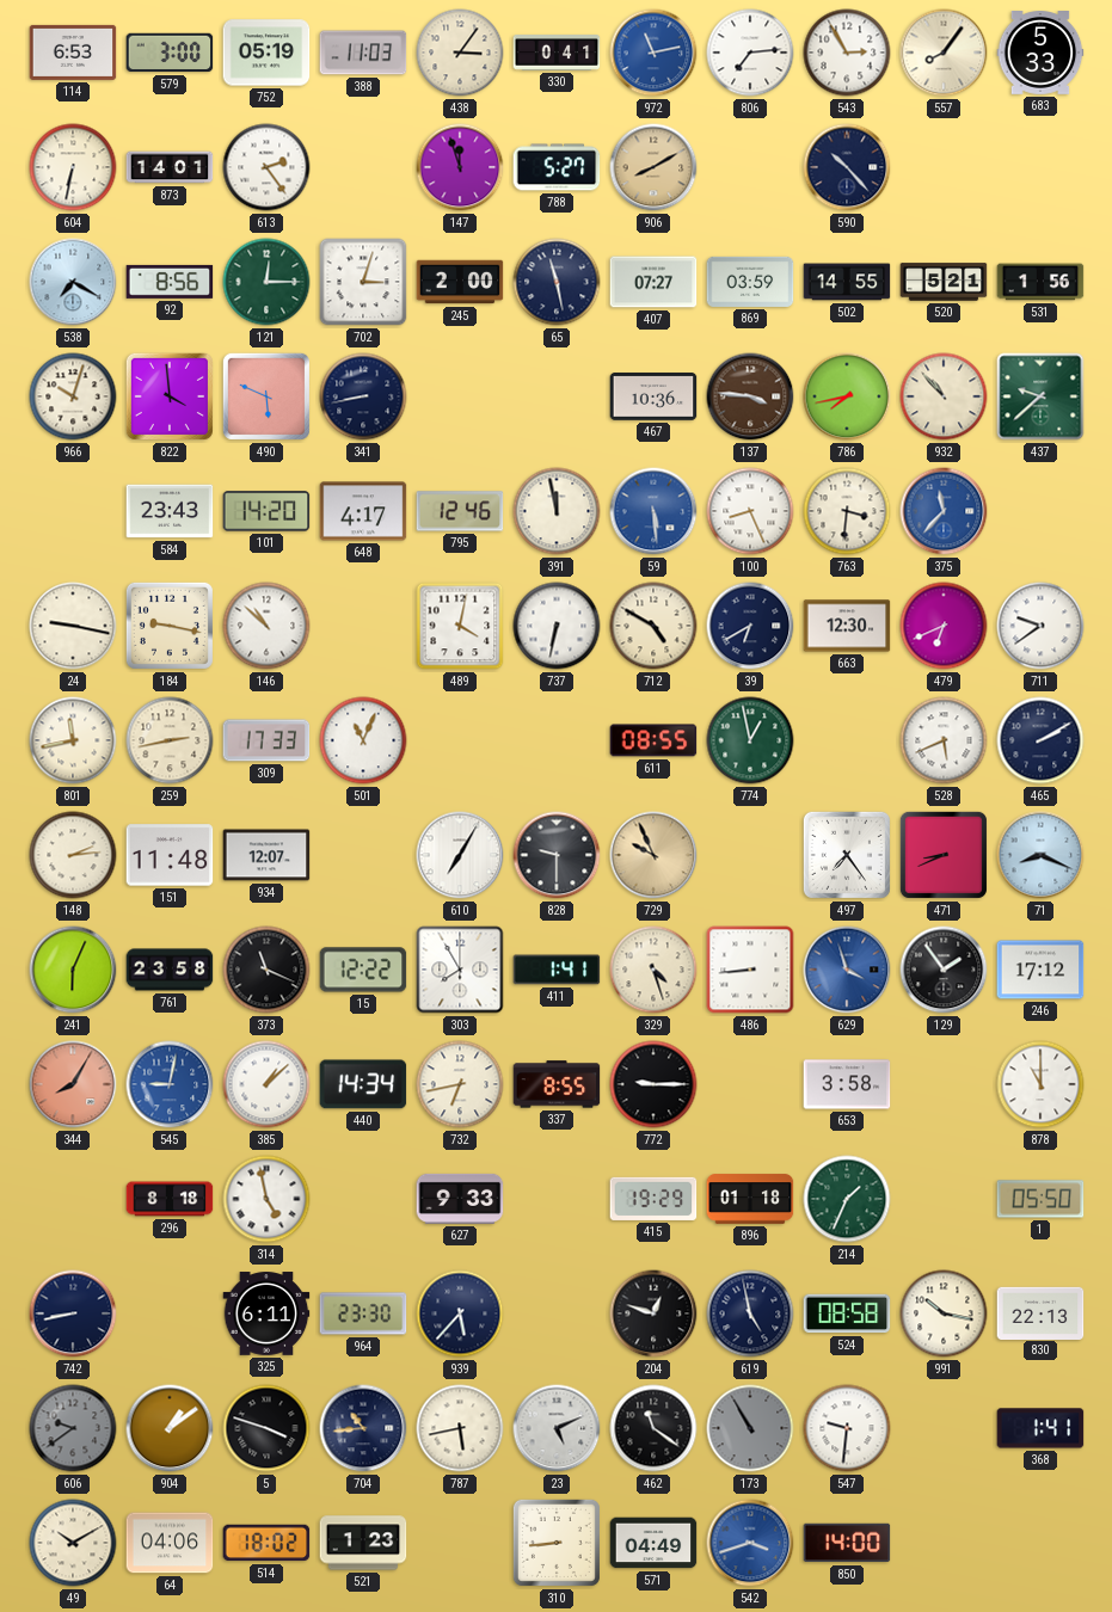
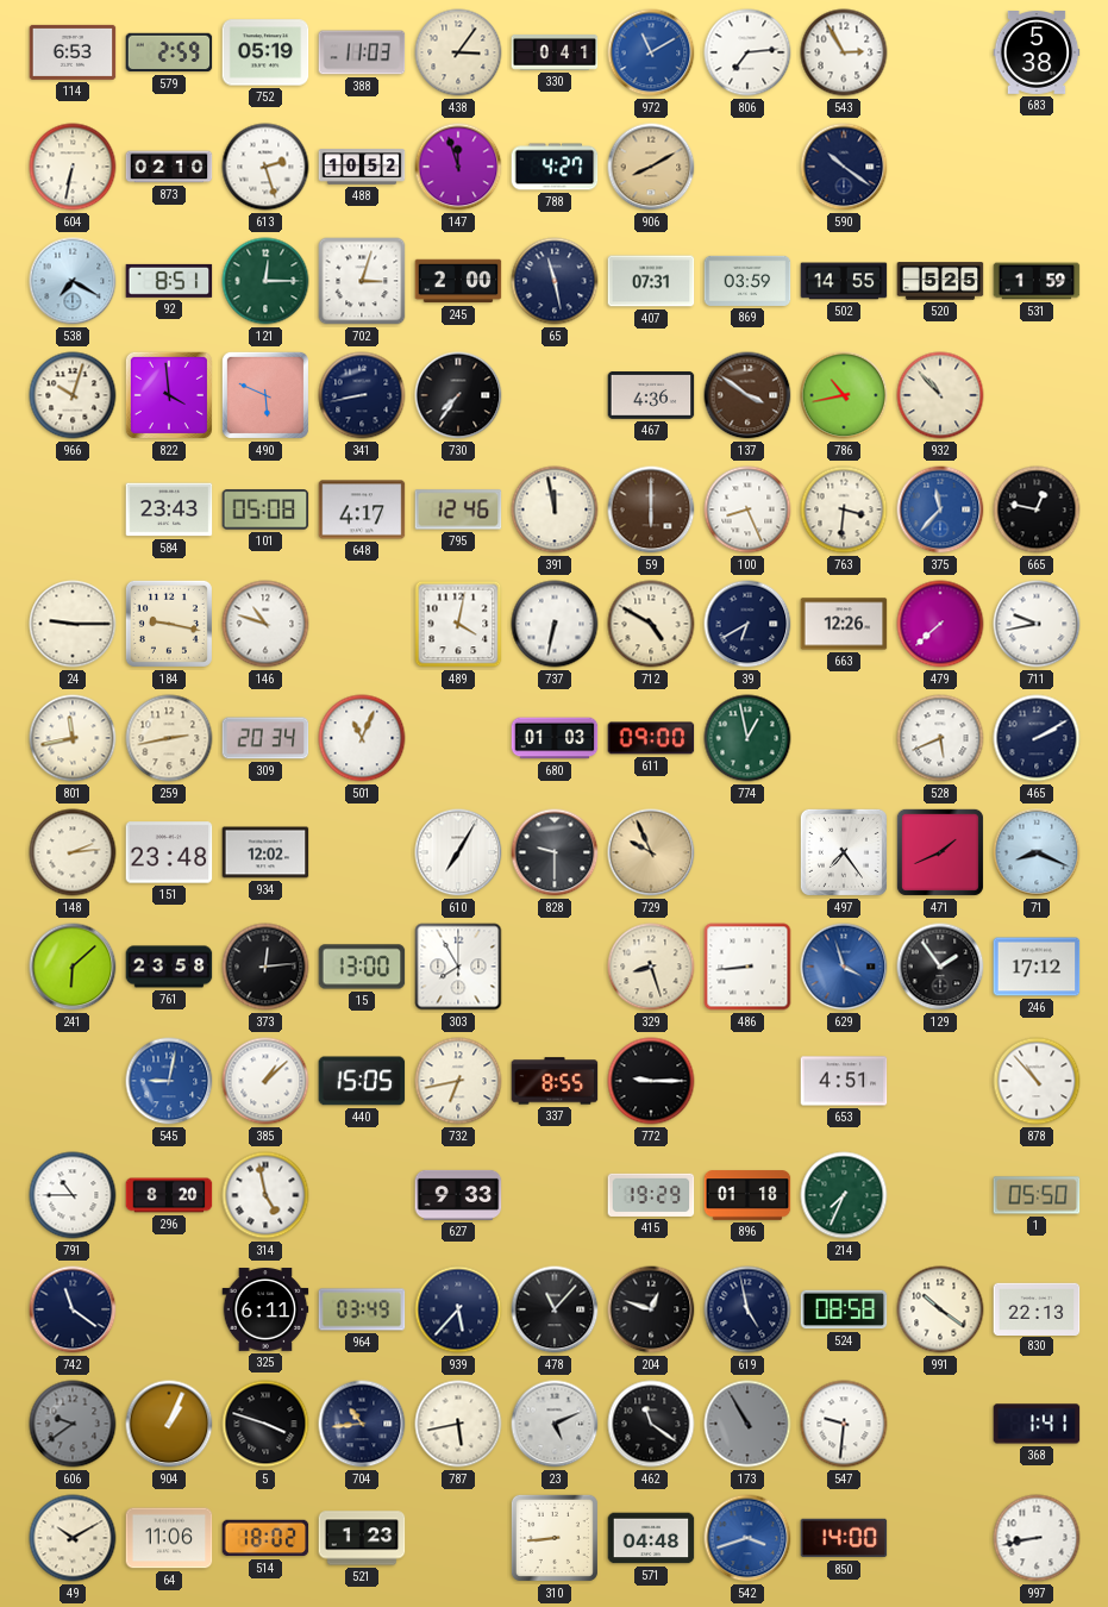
579: 3:00 -> 2:59
972: 11:13 -> 11:10
557: 8:06 -> none
683: 5:33 -> 5:38
873: 14:01 -> 02:10
613: 2:24 -> 2:27
488: none -> 10:52
788: 5:27 -> 4:27
590: 10:23 -> 10:21
92: 8:56 -> 8:51
407: 07:27 -> 07:31
520: 5:21 -> 5:25
531: 1:56 -> 1:59
730: none -> 7:36
467: 10:36 -> 4:36
137: 3:46 -> 3:51
786: 7:43 -> 10:43
437: 9:38 -> none
101: 14:20 -> 05:08
59: 5:29 -> 6:00
59 dial: blue -> brown
665: none -> 12:47
24: 9:17 -> 9:15
146: 10:52 -> 10:48
663: 12:30 -> 12:26
479: 6:41 -> 7:38
711: 9:39 -> 9:43
309: 17:33 -> 20:34
680: none -> 01:03
611: 08:55 -> 09:00
151: 11:48 -> 23:48
934: 12:07 -> 12:02
471: 8:41 -> 1:41
241: 6:04 -> 6:08
373: 11:19 -> 12:14
15: 12:22 -> 13:00
411: 1:41 -> none
329: 4:27 -> 8:27
344: 8:05 -> none
440: 14:34 -> 15:05
653: 3:58 -> 4:51
878: 11:00 -> 10:53
791: none -> 10:45
296: 8:18 -> 8:20
214: 1:34 -> 7:34
742: 8:43 -> 11:21
964: 23:30 -> 03:49
478: none -> 11:07
991: 10:17 -> 10:21
904: 1:09 -> 1:04
64: 04:06 -> 11:06
571: 04:49 -> 04:48
997: none -> 8:43
